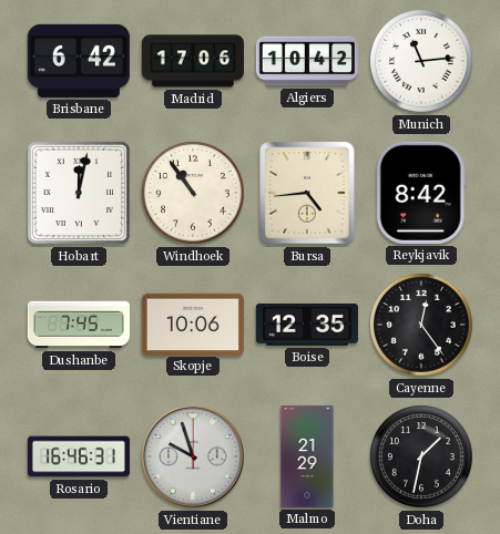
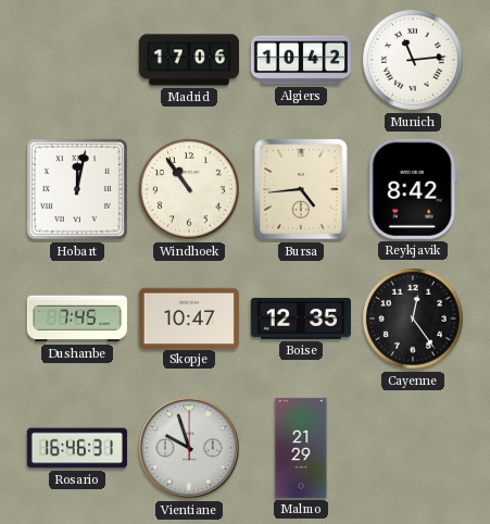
Brisbane: 6:42 -> none
Skopje: 10:06 -> 10:47
Doha: 1:32 -> none
